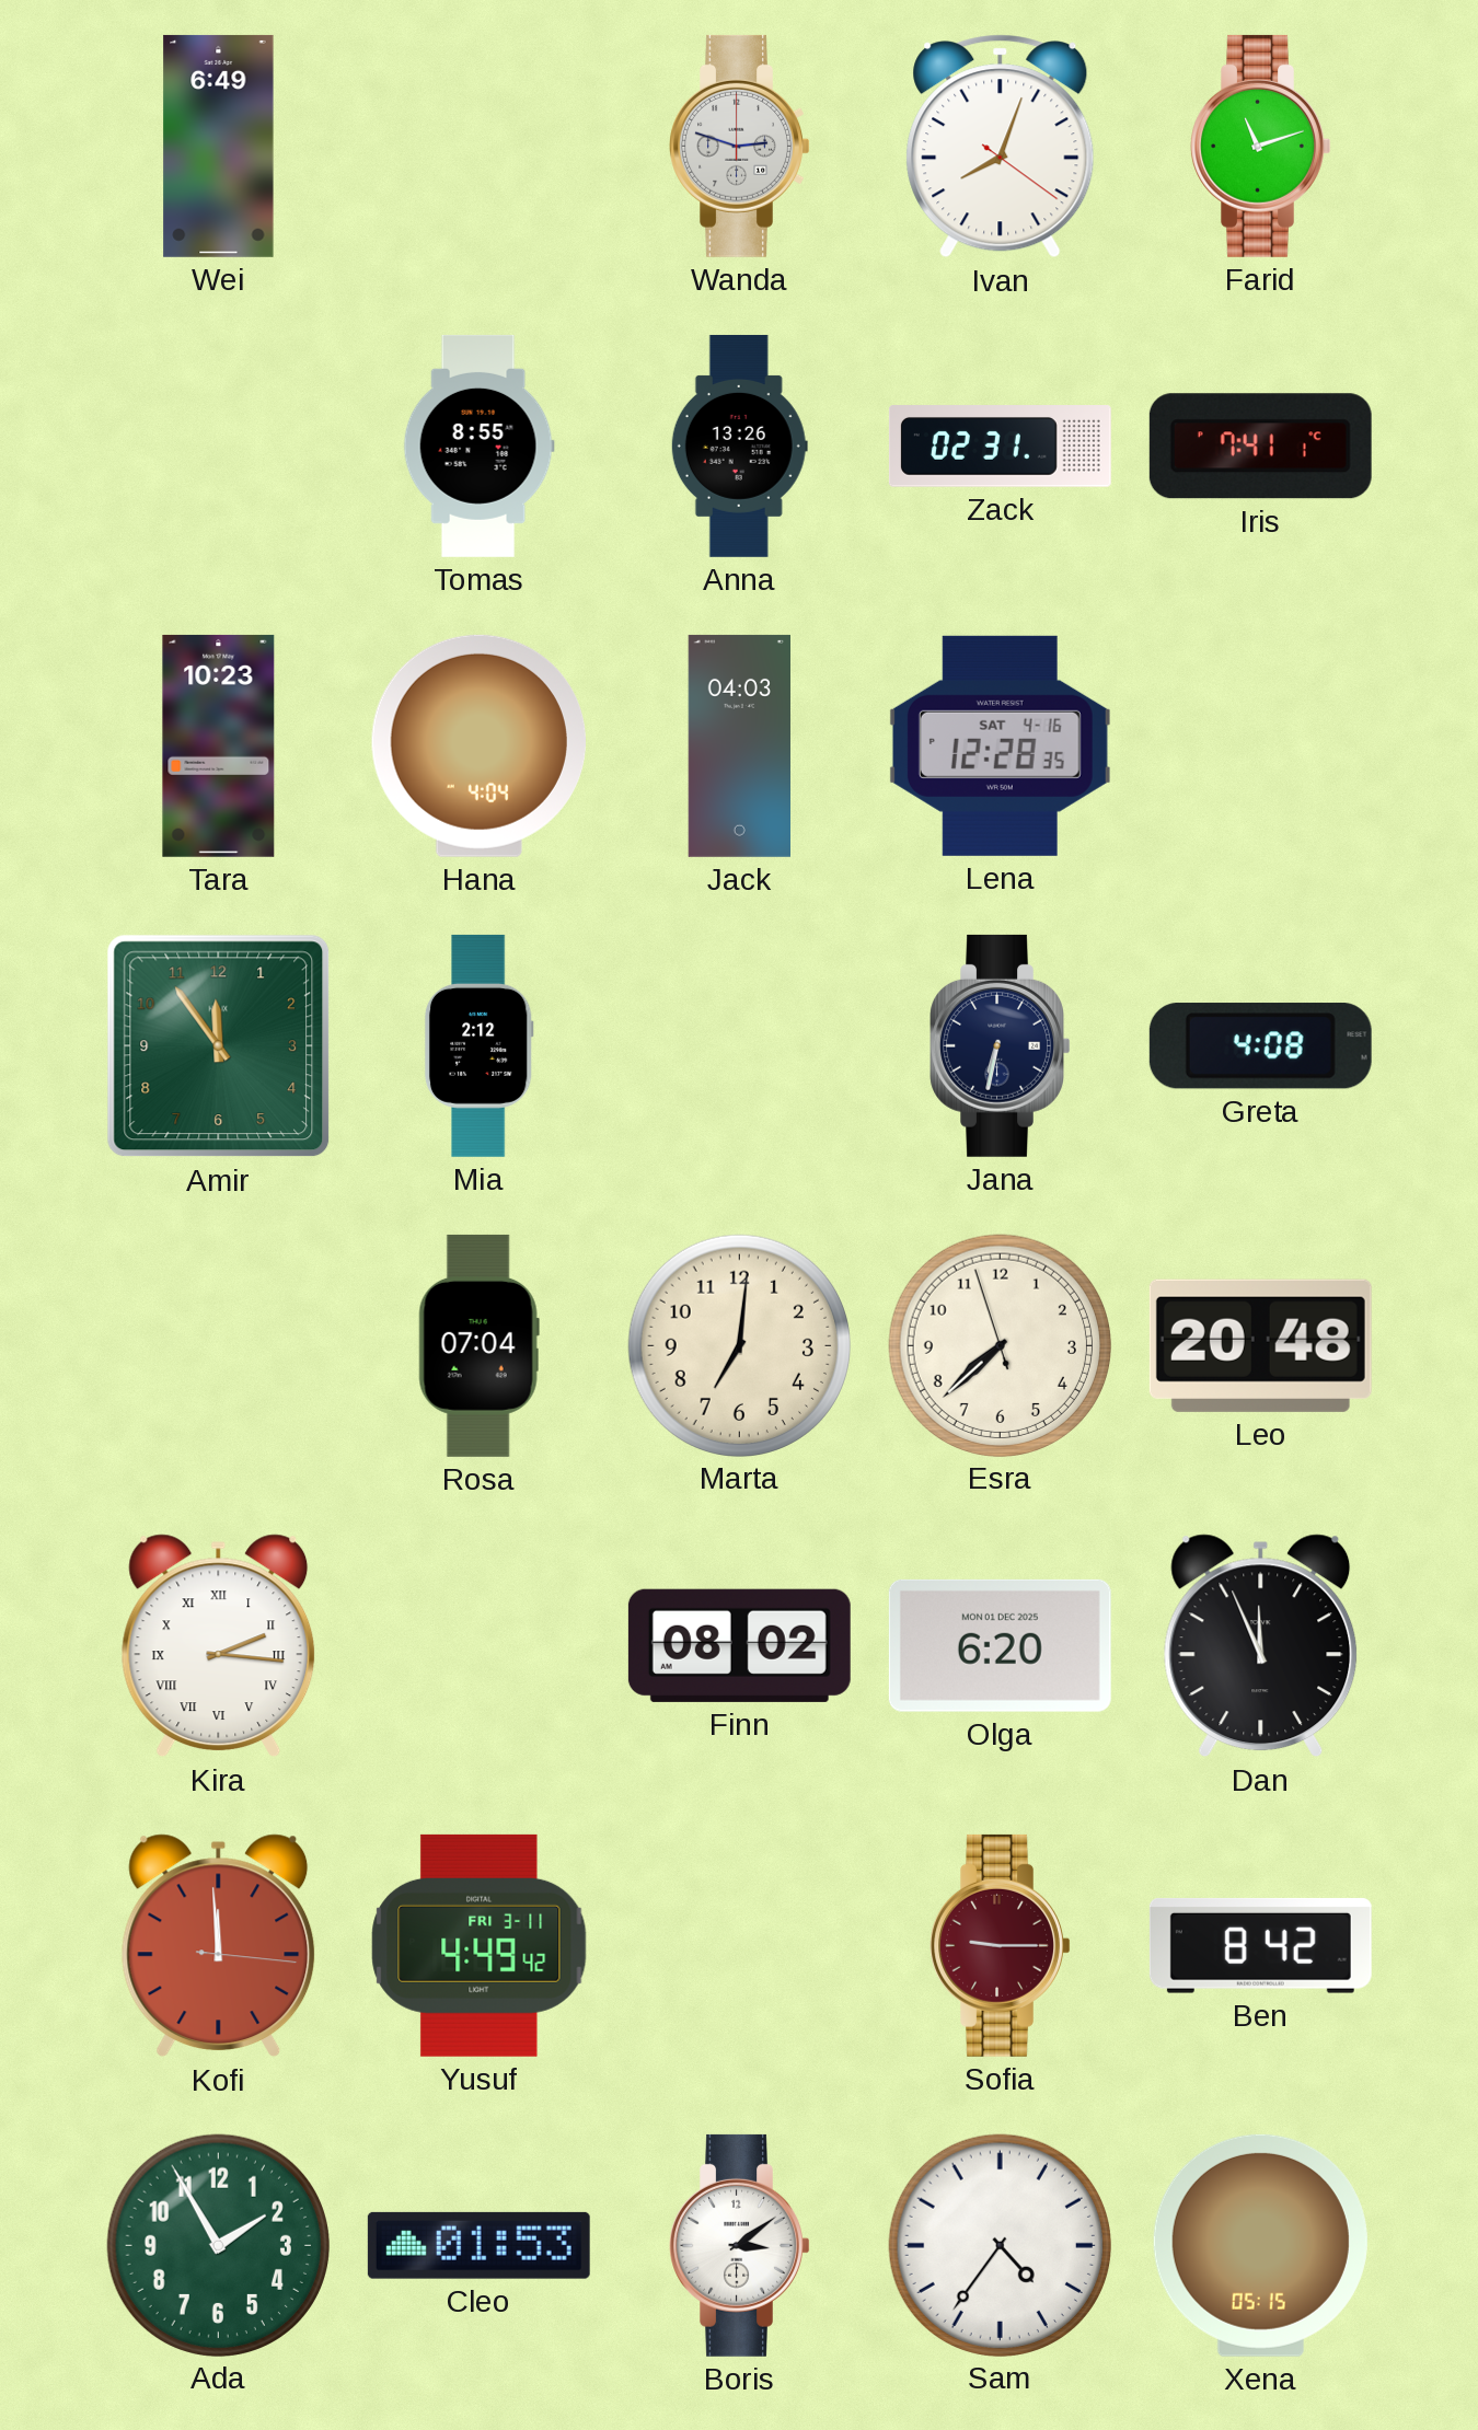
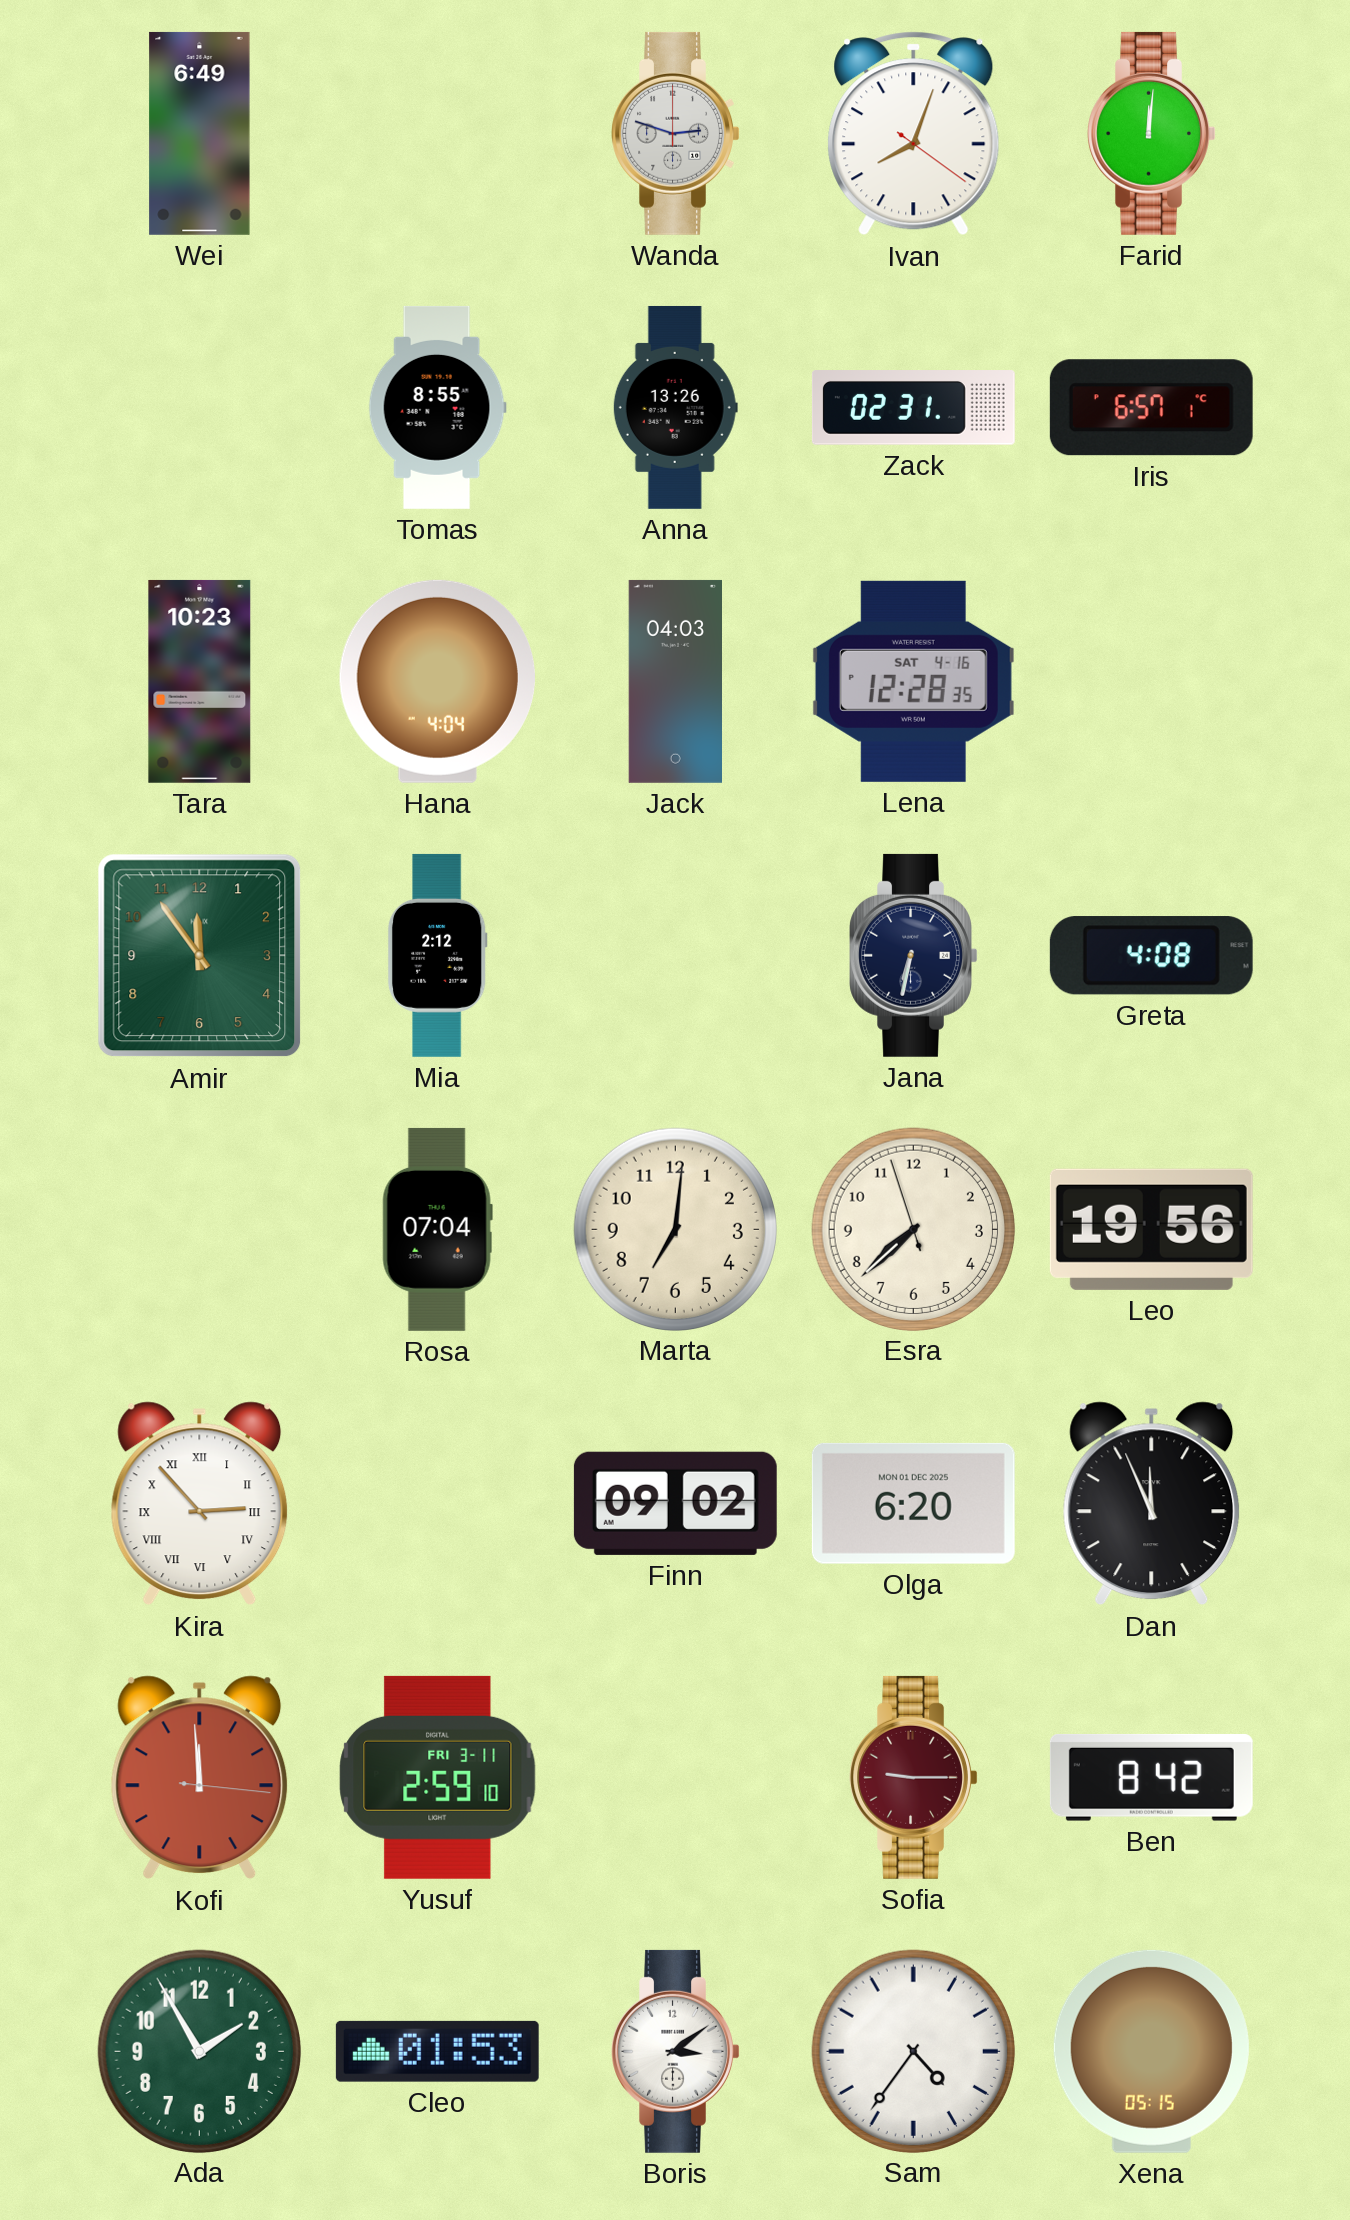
Farid: 11:12 -> 12:01
Iris: 7:41 -> 6:57
Leo: 20:48 -> 19:56
Kira: 2:16 -> 2:53
Finn: 08:02 -> 09:02
Yusuf: 4:49 -> 2:59
